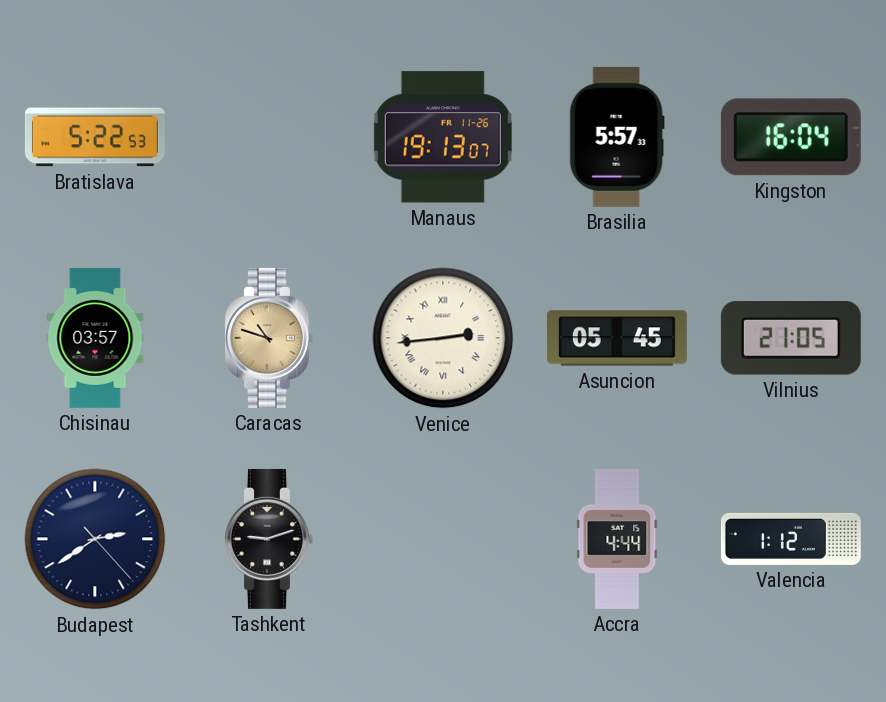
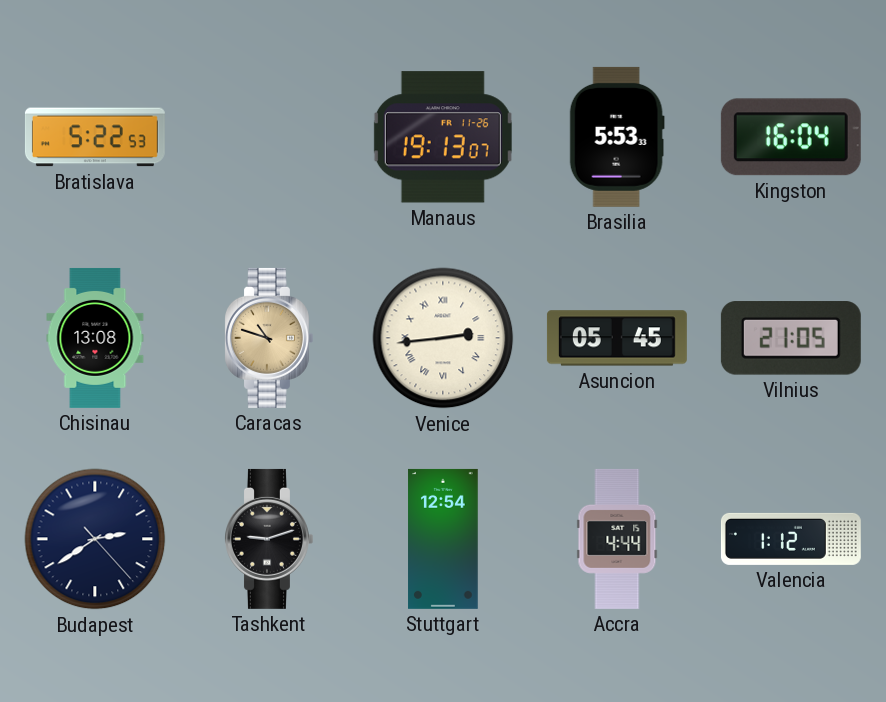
Brasilia: 5:57 -> 5:53
Chisinau: 03:57 -> 13:08
Stuttgart: none -> 12:54
